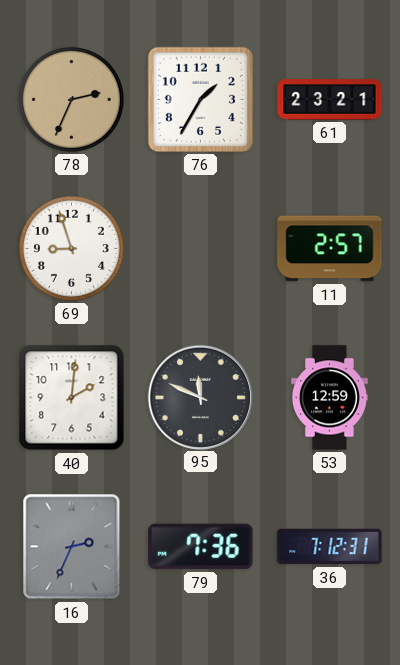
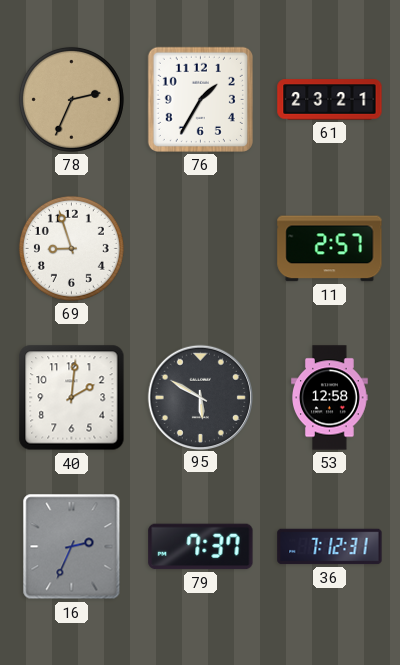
95: 11:49 -> 5:50
53: 12:59 -> 12:58
79: 7:36 -> 7:37
